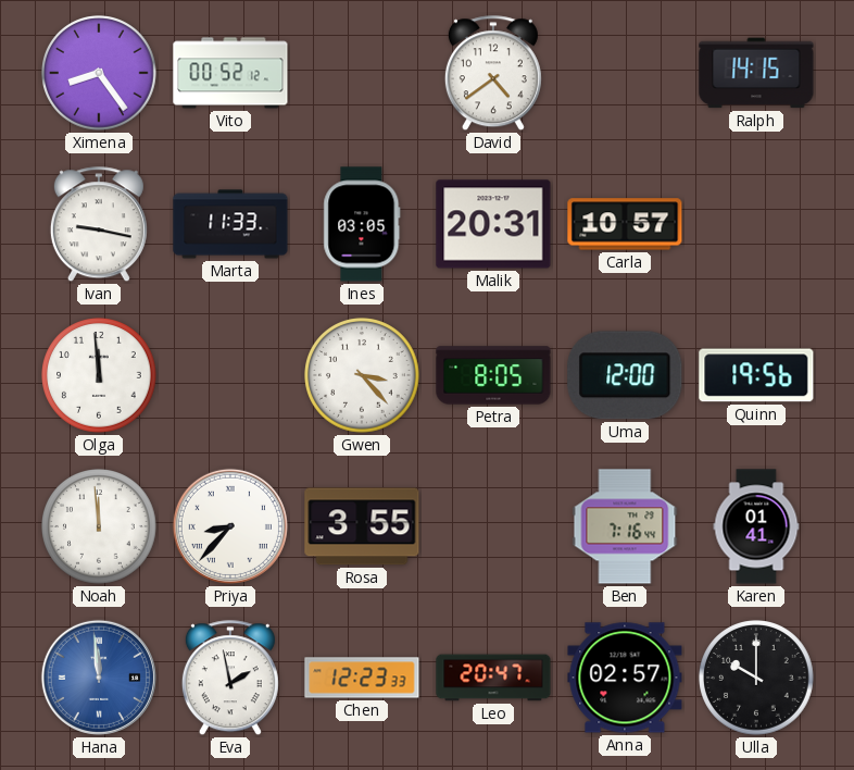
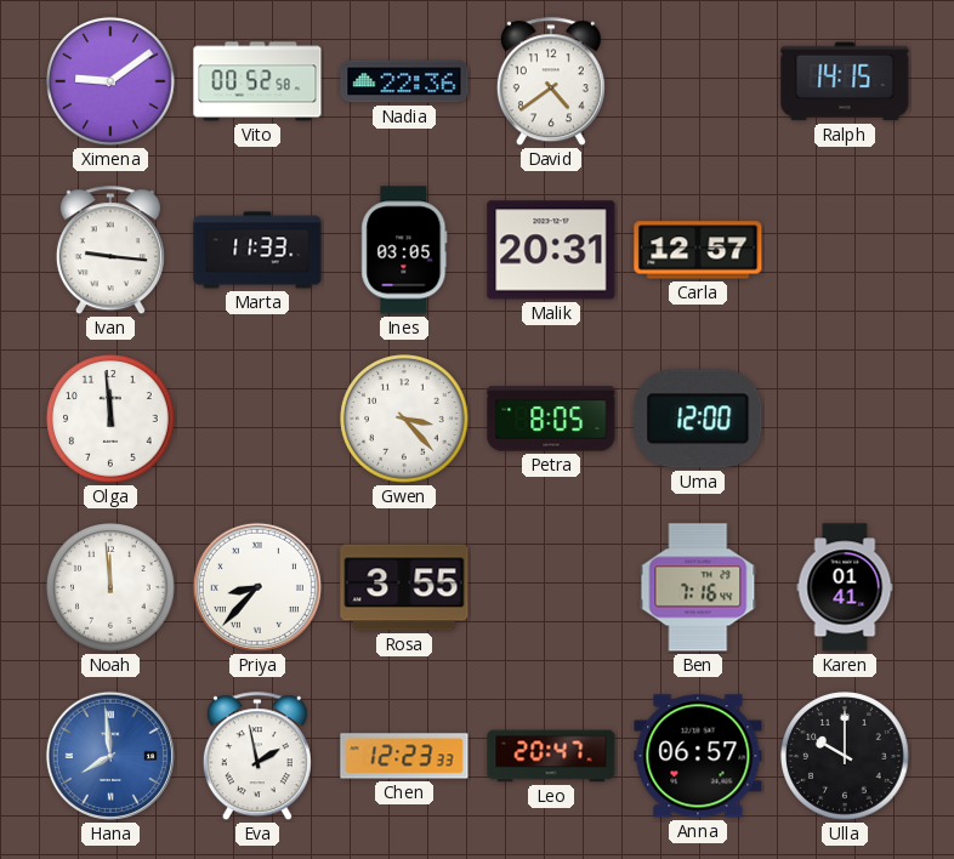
Ximena: 8:24 -> 9:09
Vito: 00:52:12 -> 00:52:58
Nadia: none -> 22:36
Ivan: 9:17 -> 9:16
Carla: 10:57 -> 12:57
Quinn: 19:56 -> none
Hana: 11:59 -> 7:59
Anna: 02:57 -> 06:57
